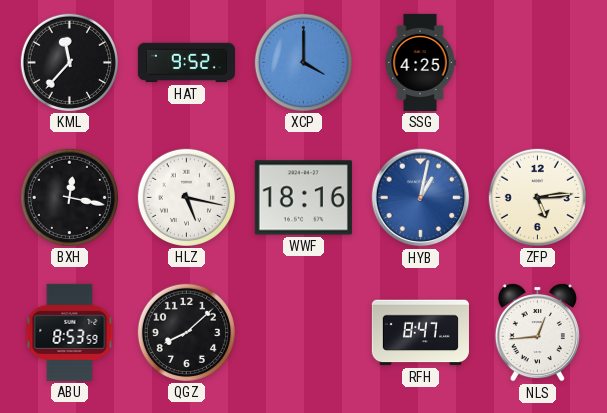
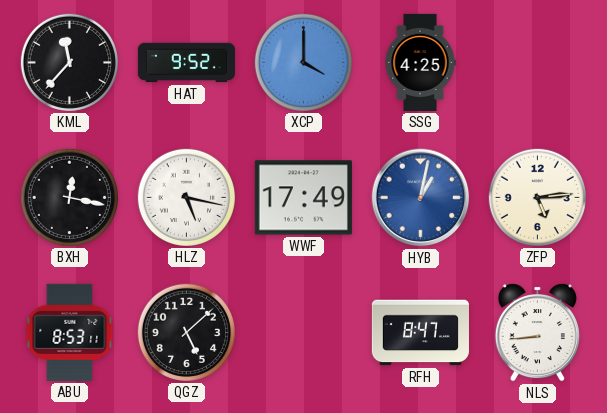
WWF: 18:16 -> 17:49
ABU: 8:53:59 -> 8:53:11
QGZ: 8:08 -> 5:08
NLS: 12:44 -> 8:44
